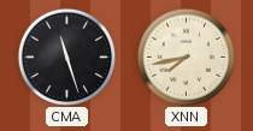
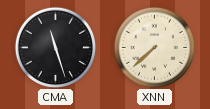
XNN: 7:43 -> 7:38
